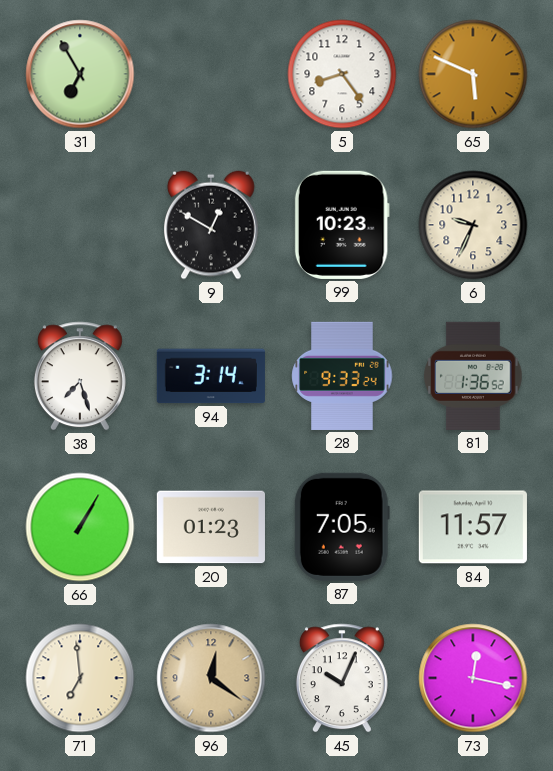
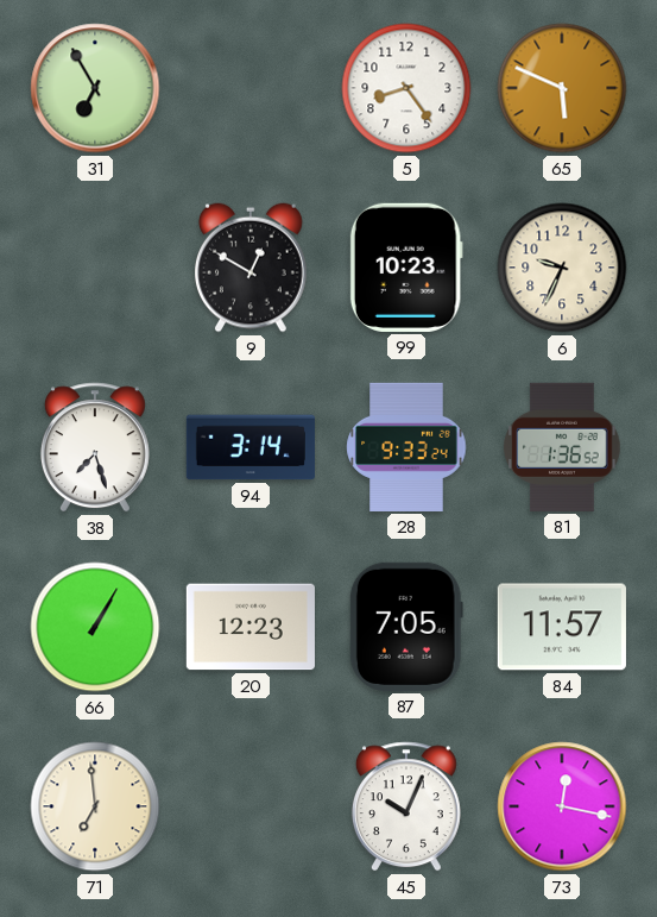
20: 01:23 -> 12:23
96: 12:21 -> none
